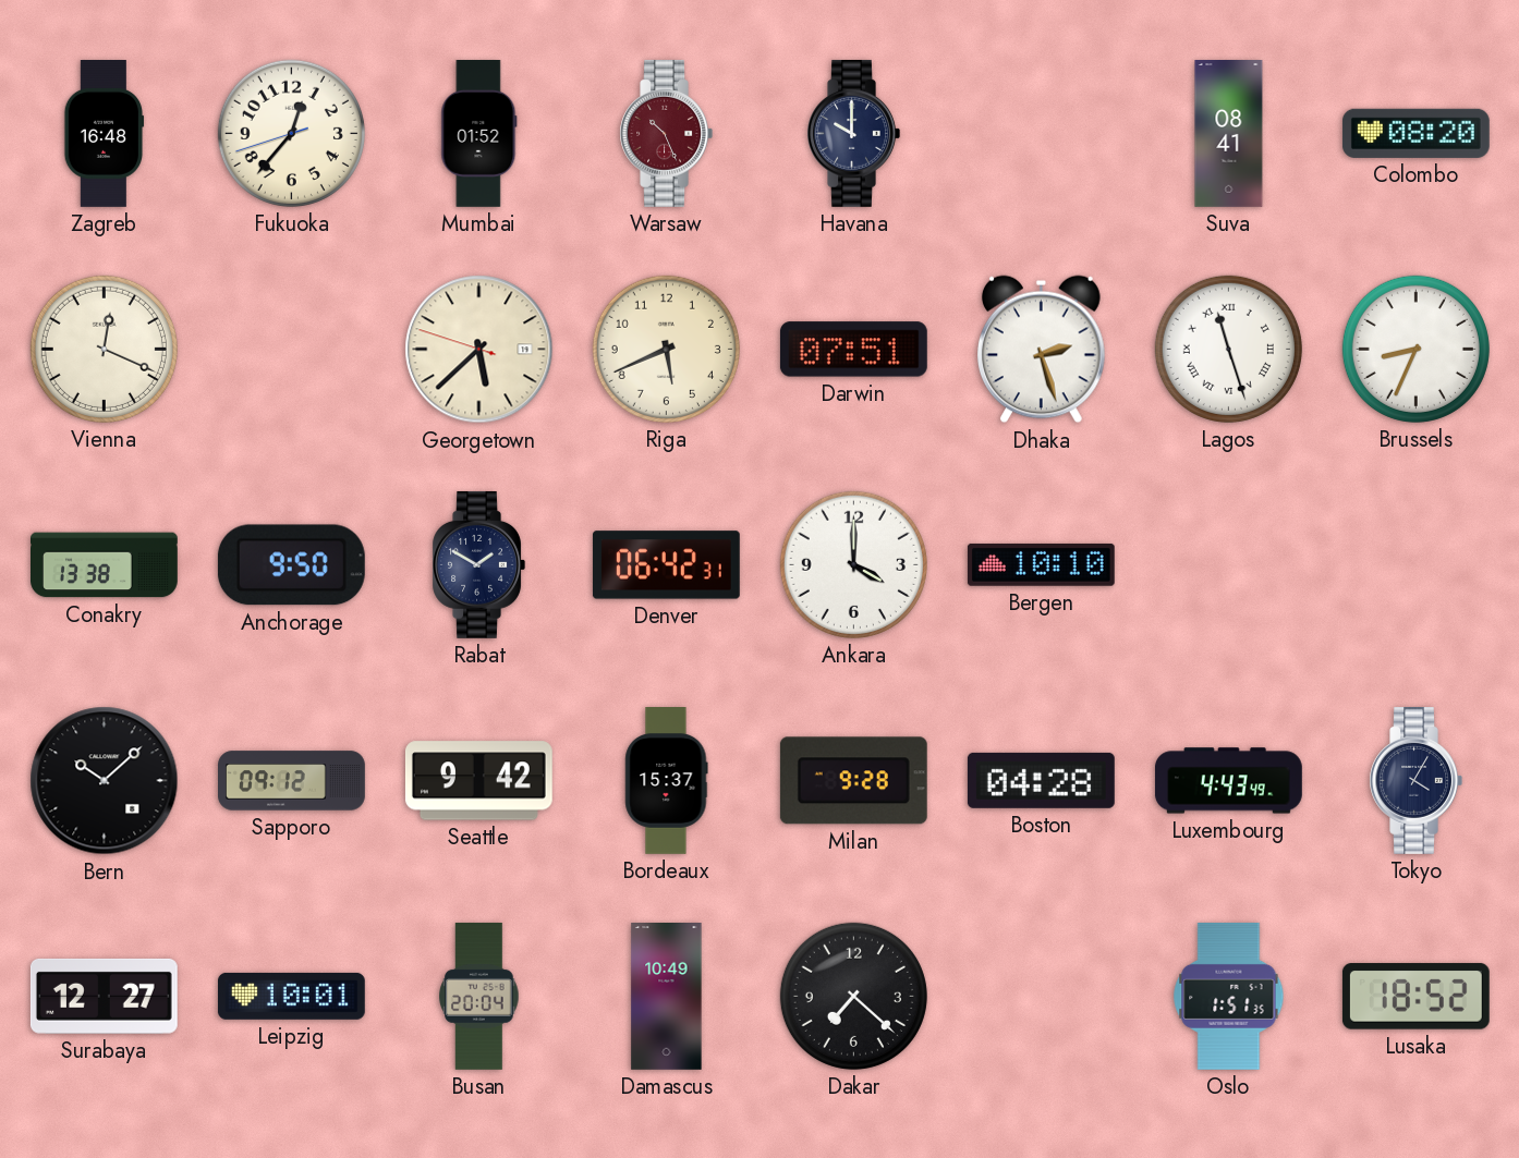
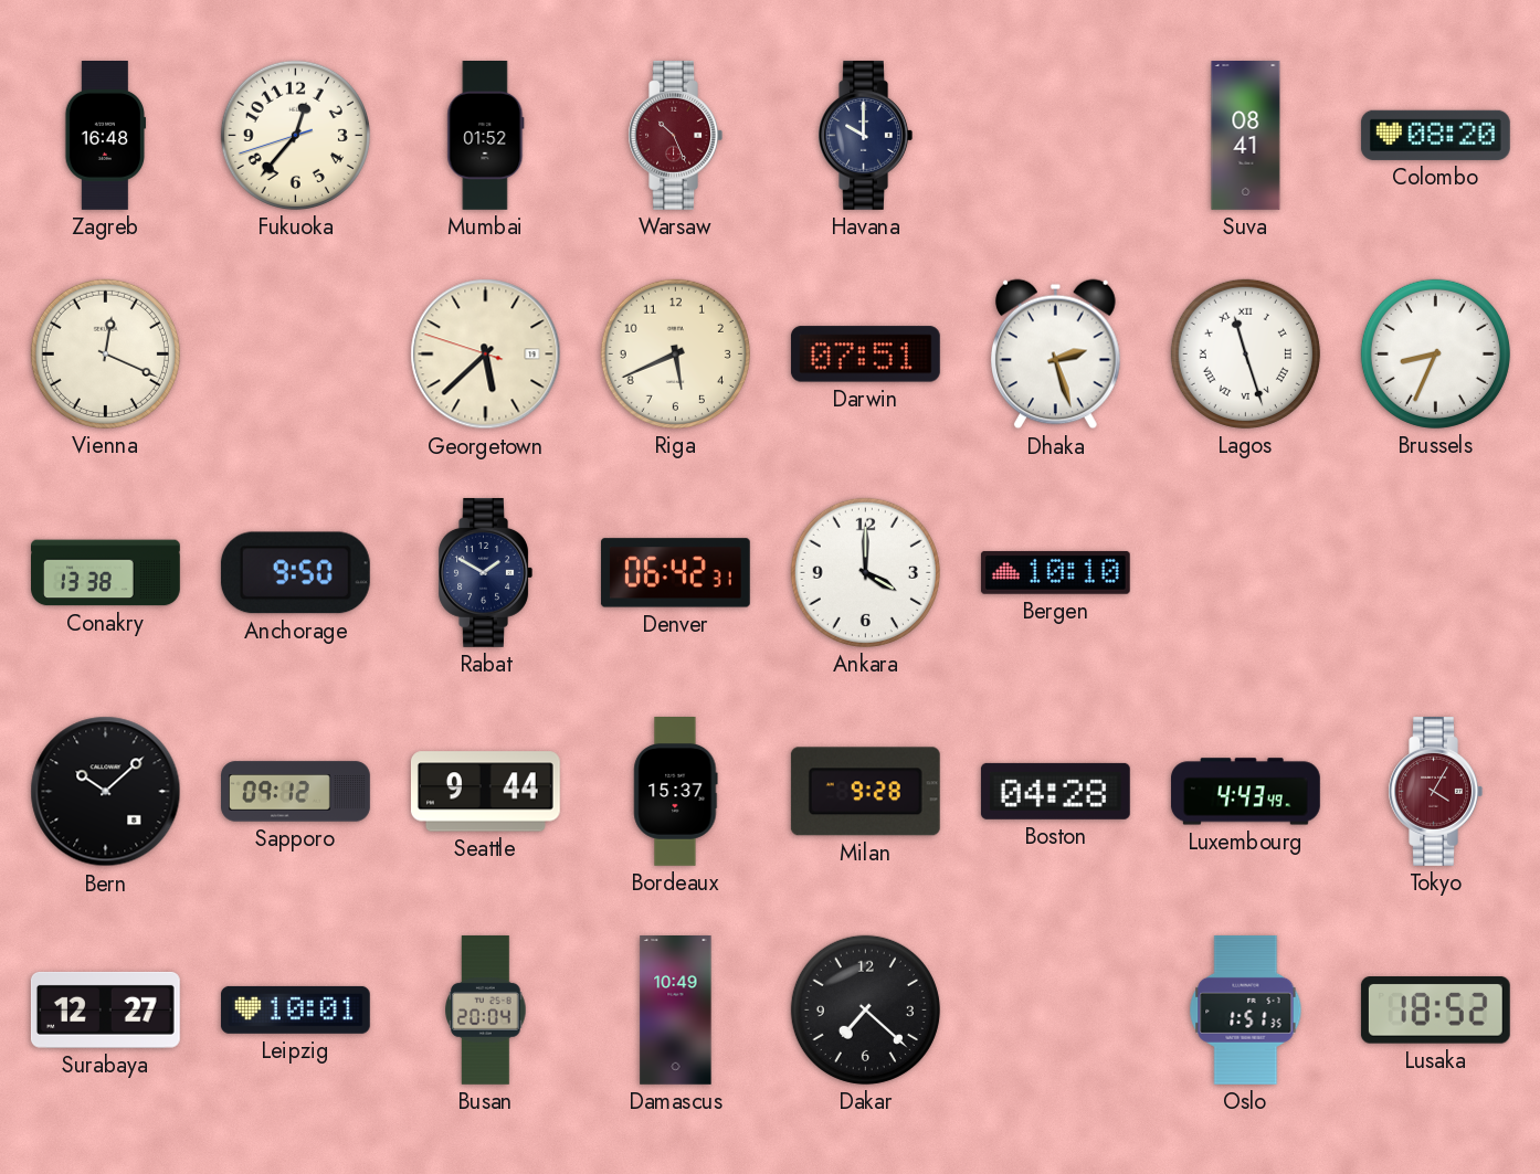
Seattle: 9:42 -> 9:44
Tokyo dial: navy -> burgundy
